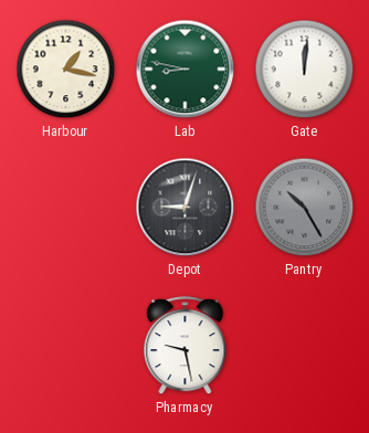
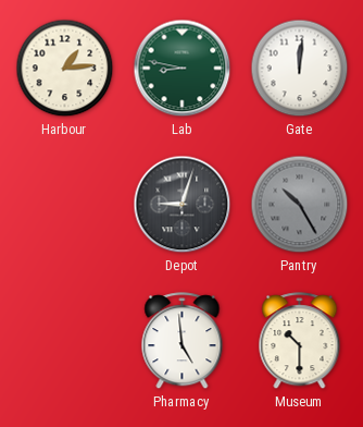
Harbour: 1:17 -> 1:14
Pharmacy: 9:28 -> 4:59
Museum: none -> 10:30
